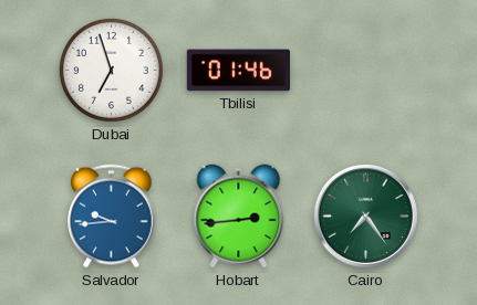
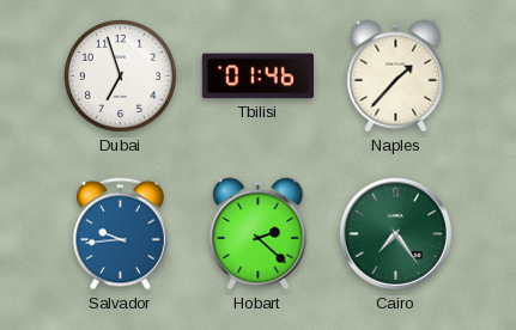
Naples: none -> 1:37
Hobart: 2:44 -> 2:22
